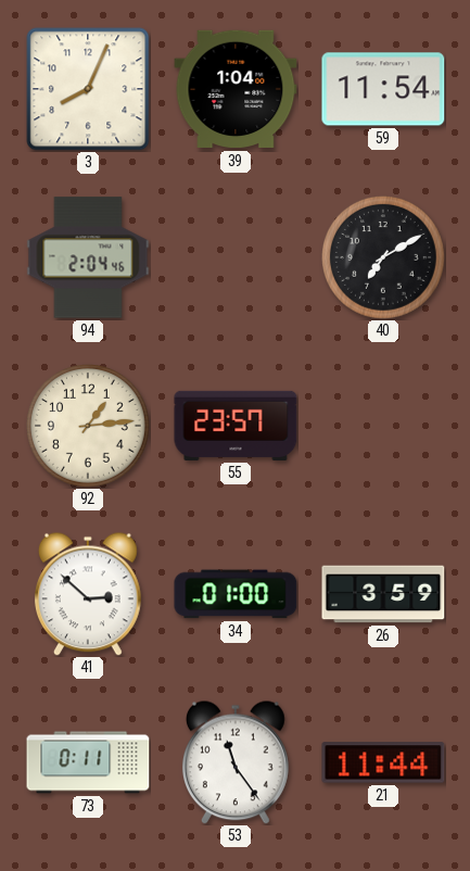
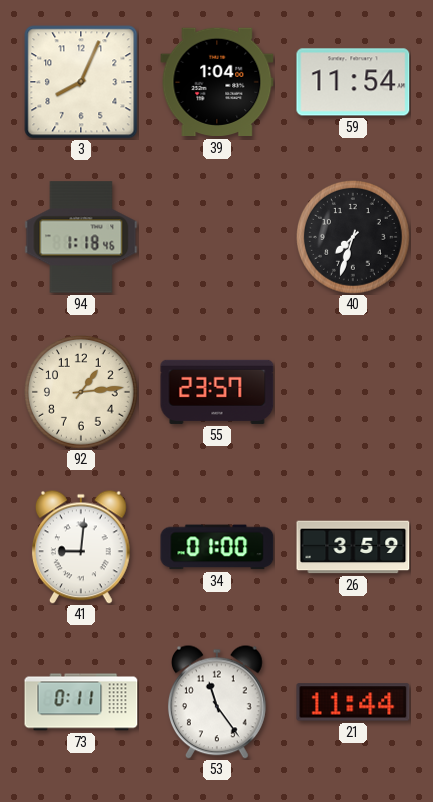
94: 2:04 -> 1:18
40: 7:10 -> 7:33
41: 2:52 -> 9:01
